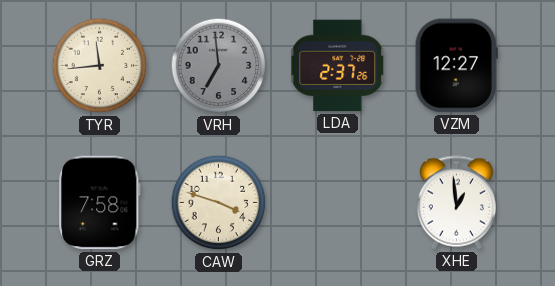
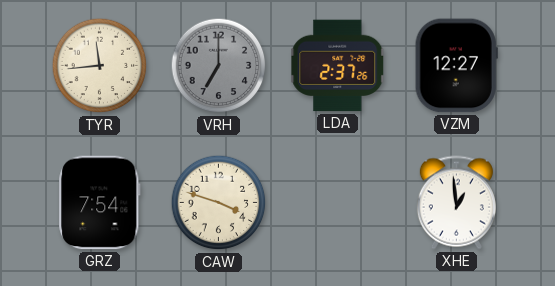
VRH: 6:59 -> 7:00
GRZ: 7:58 -> 7:54
